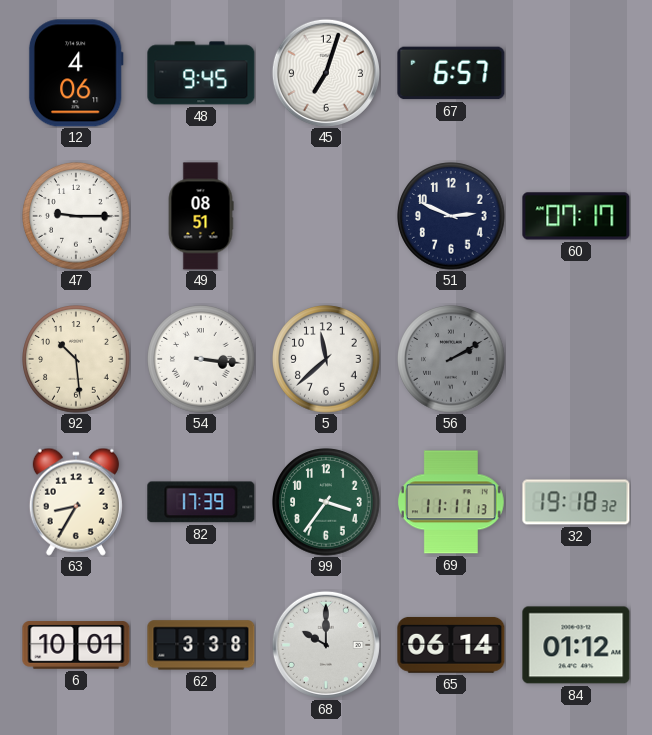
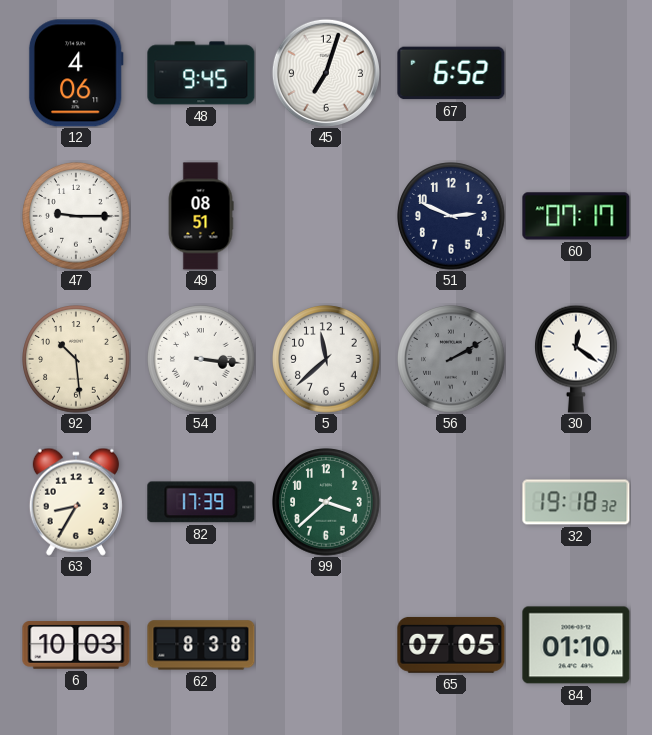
67: 6:57 -> 6:52
30: none -> 12:21
99: 3:36 -> 3:38
69: 11:11 -> none
6: 10:01 -> 10:03
62: 3:38 -> 8:38
68: 10:00 -> none
65: 06:14 -> 07:05
84: 01:12 -> 01:10
